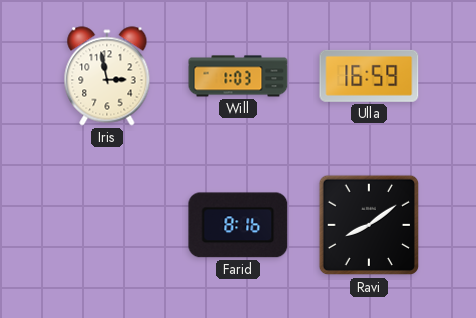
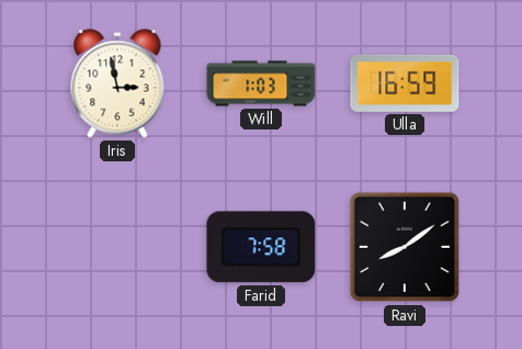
Farid: 8:16 -> 7:58
